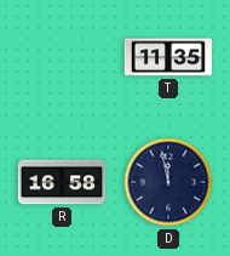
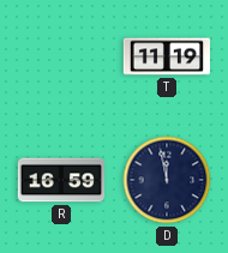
T: 11:35 -> 11:19
R: 16:58 -> 16:59
